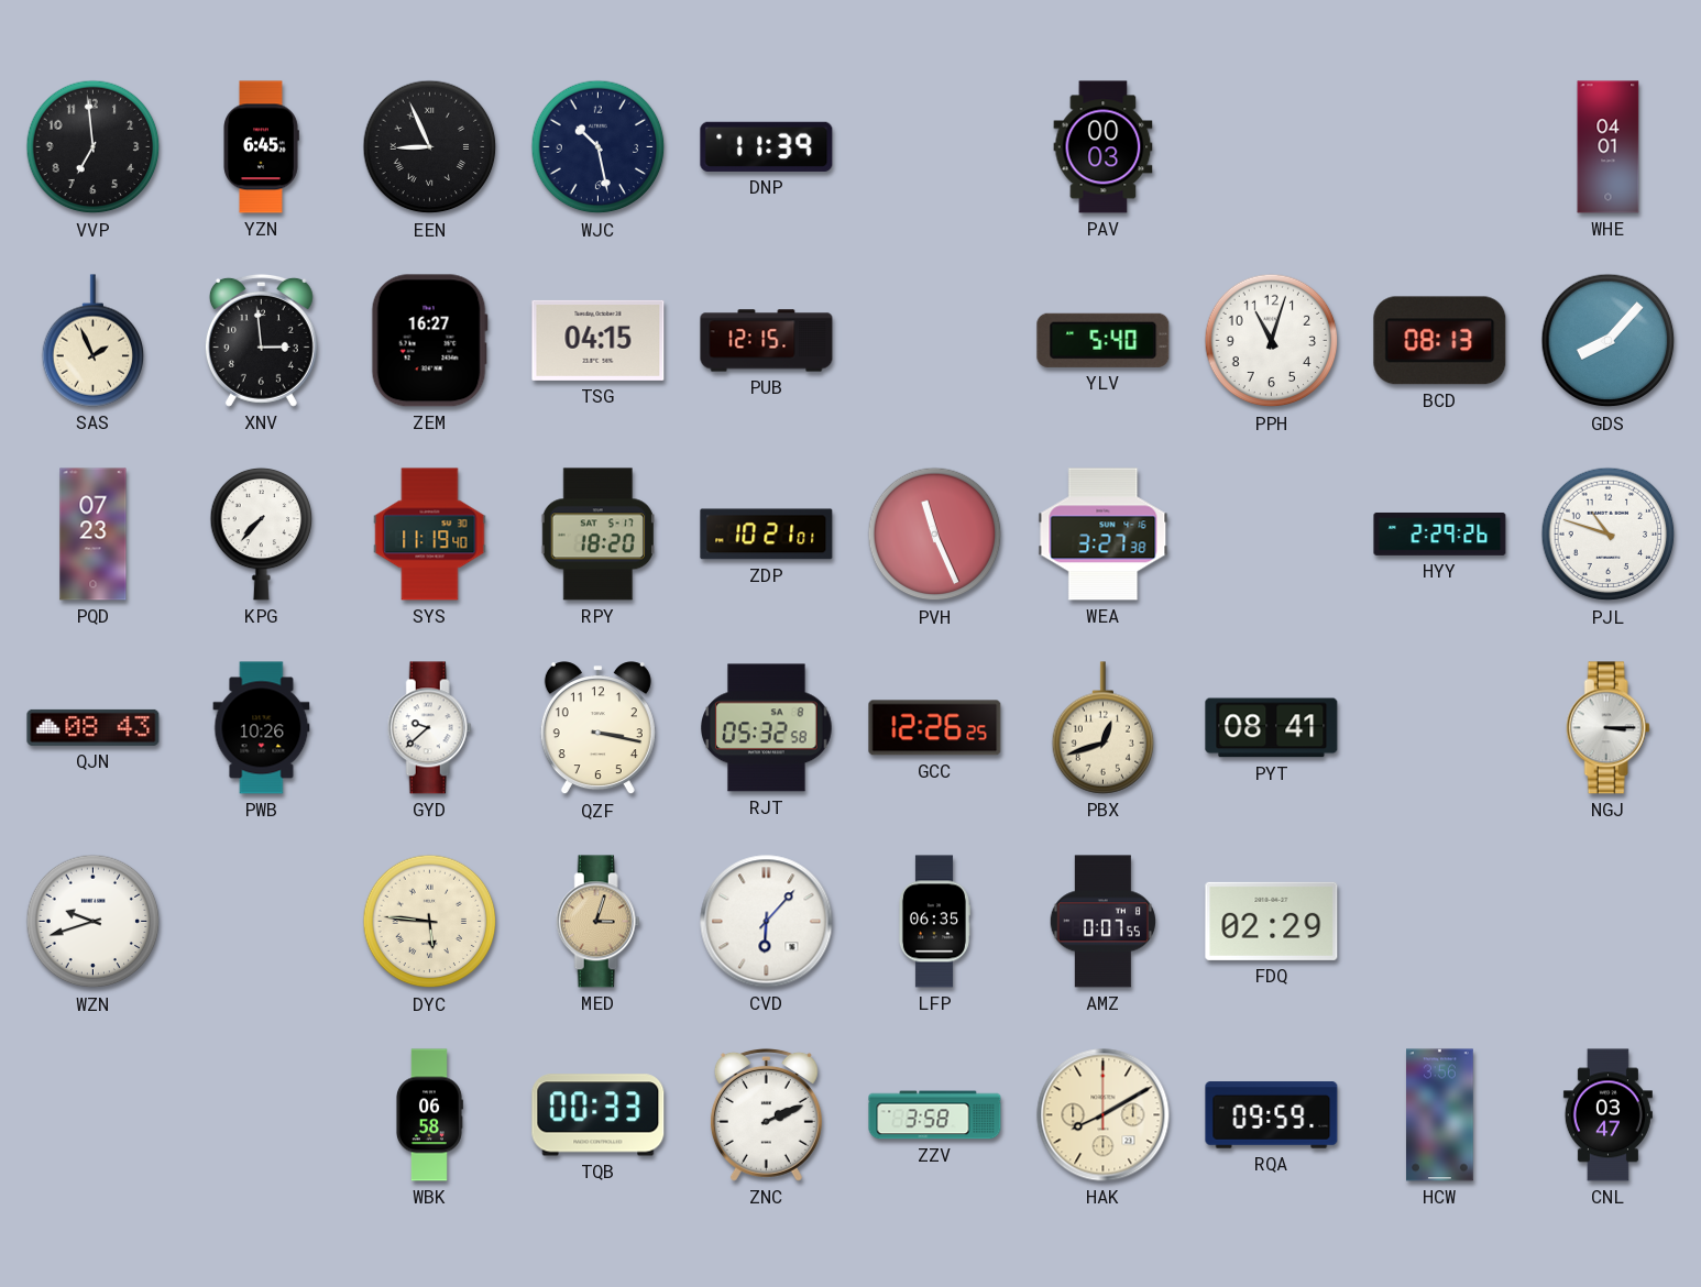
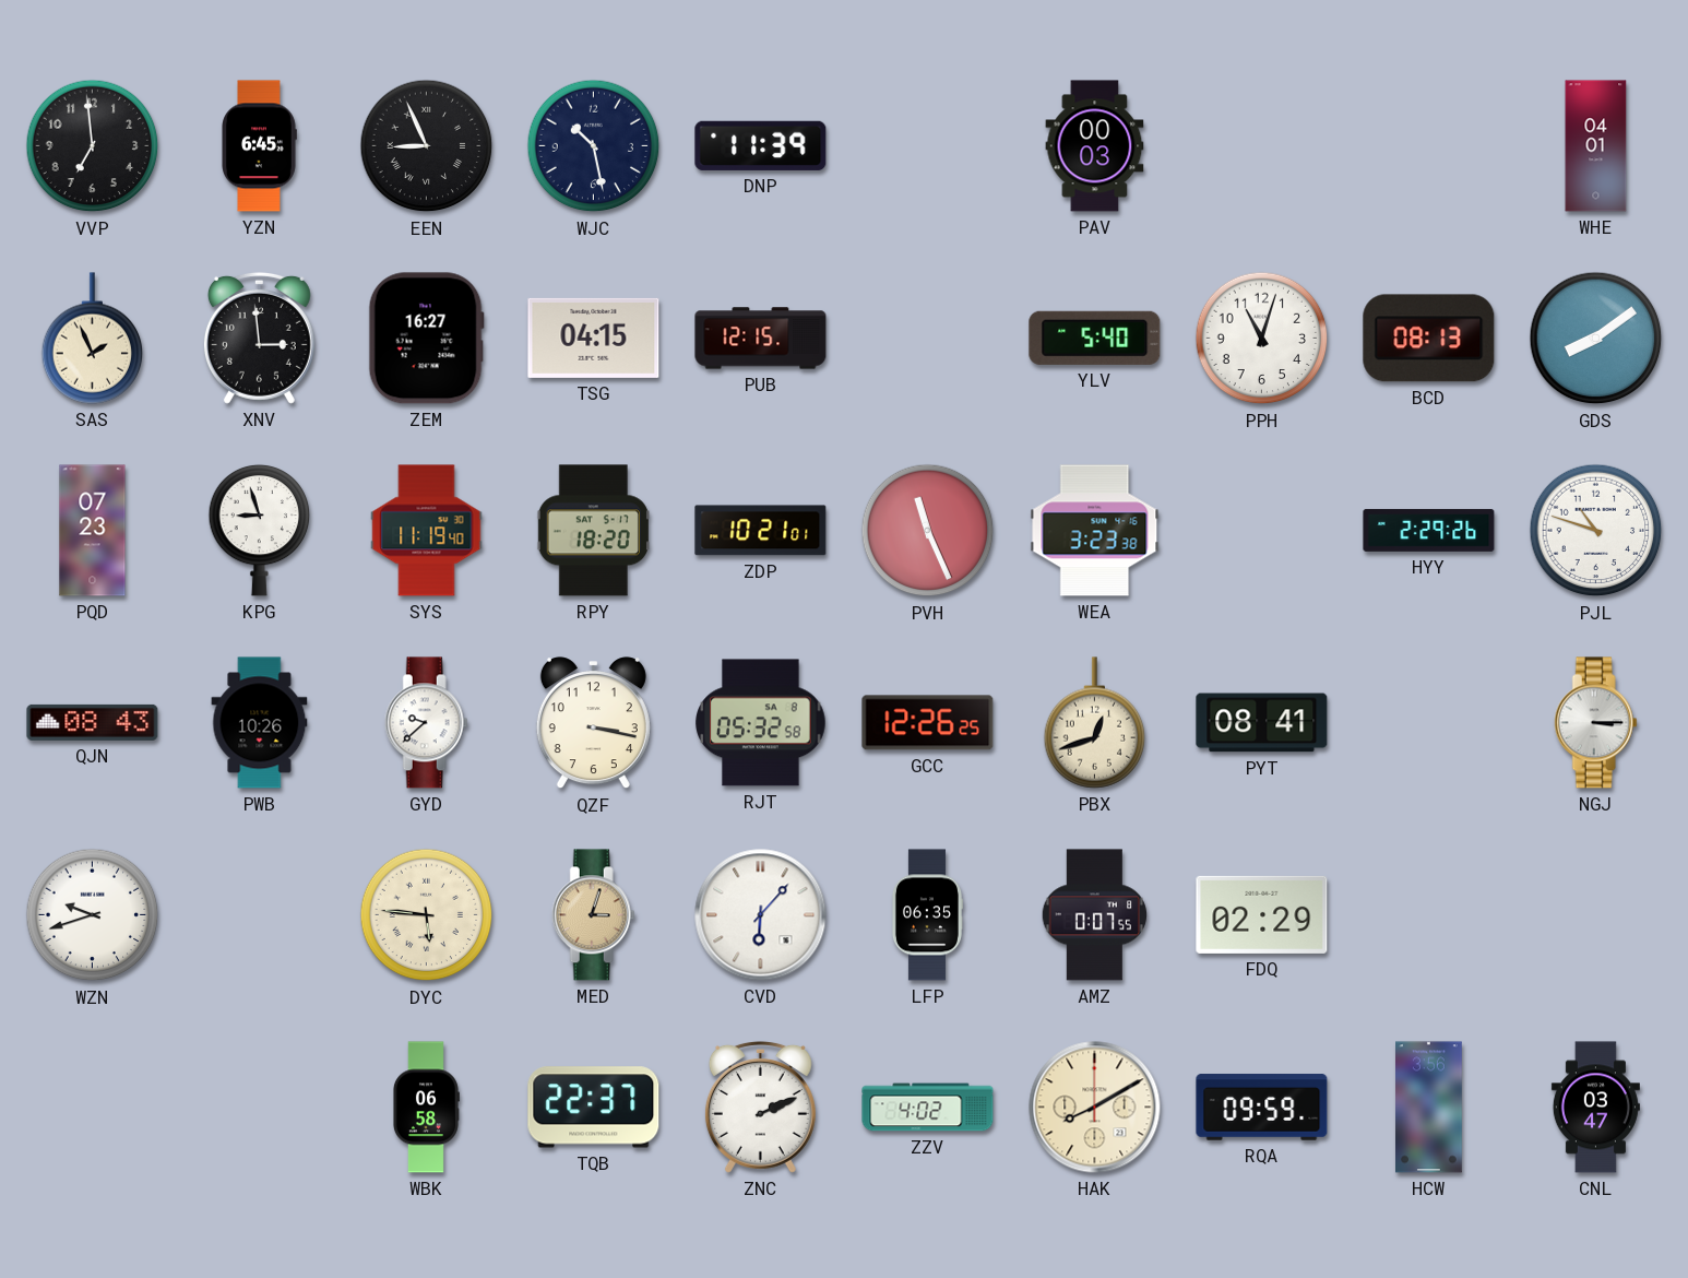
GDS: 8:07 -> 8:09
KPG: 7:37 -> 8:57
WEA: 3:27 -> 3:23
TQB: 00:33 -> 22:37
ZZV: 3:58 -> 4:02
